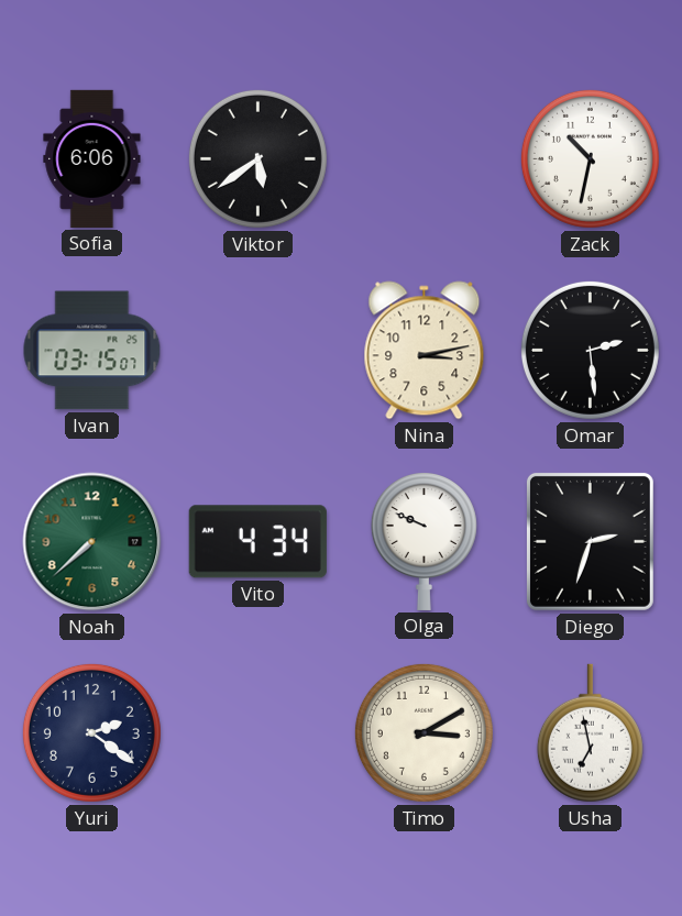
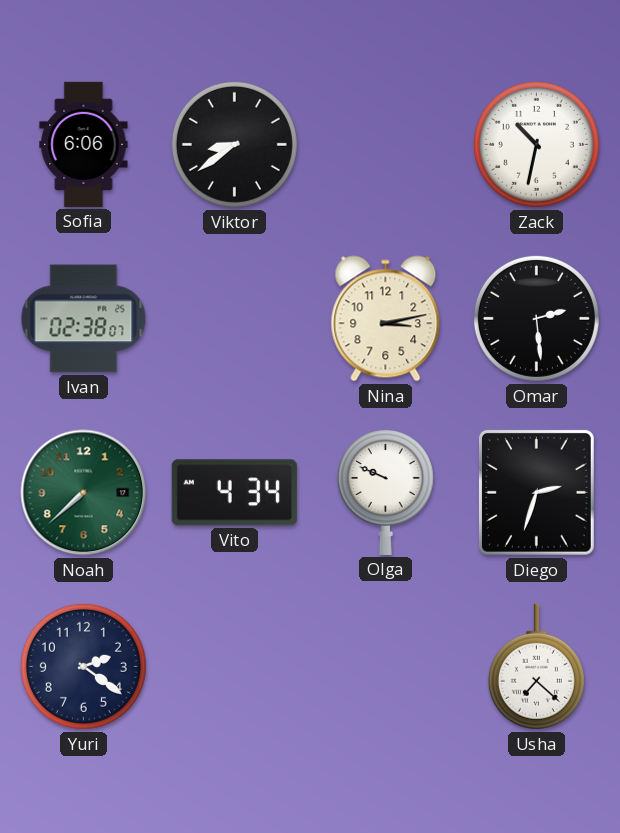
Viktor: 5:39 -> 8:39
Ivan: 03:15 -> 02:38
Timo: 3:10 -> none
Usha: 6:58 -> 7:22
